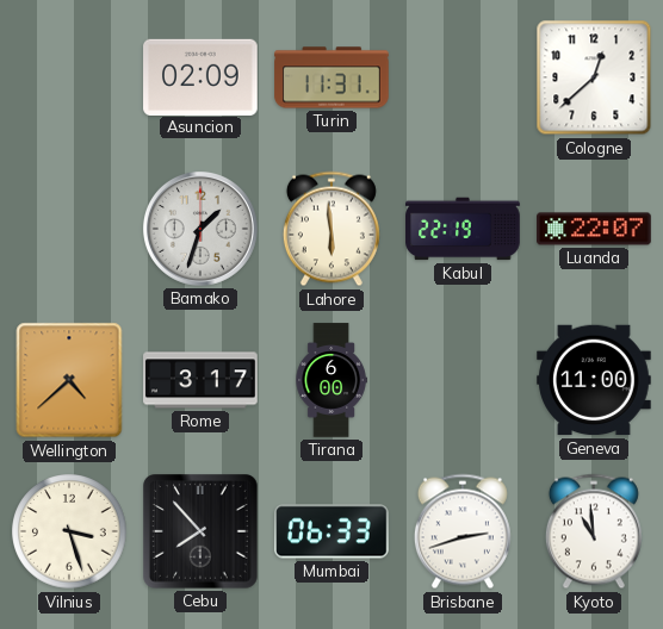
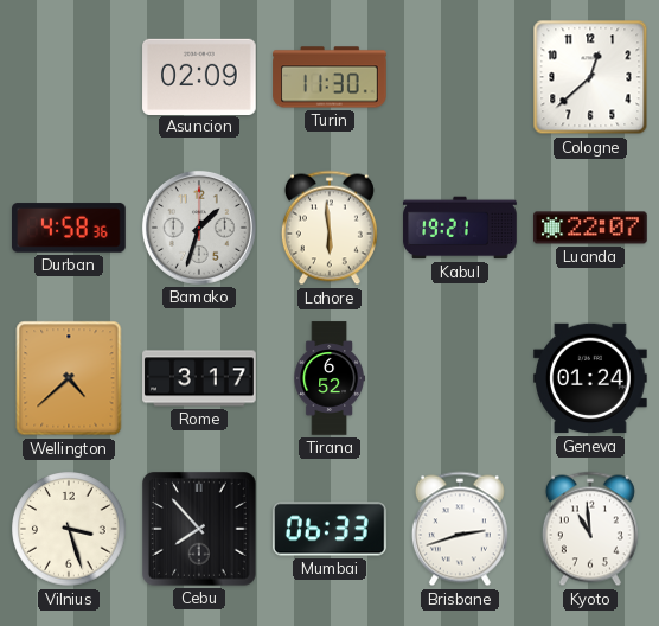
Turin: 11:31 -> 11:30
Durban: none -> 4:58
Kabul: 22:19 -> 19:21
Tirana: 6:00 -> 6:52
Geneva: 11:00 -> 01:24
